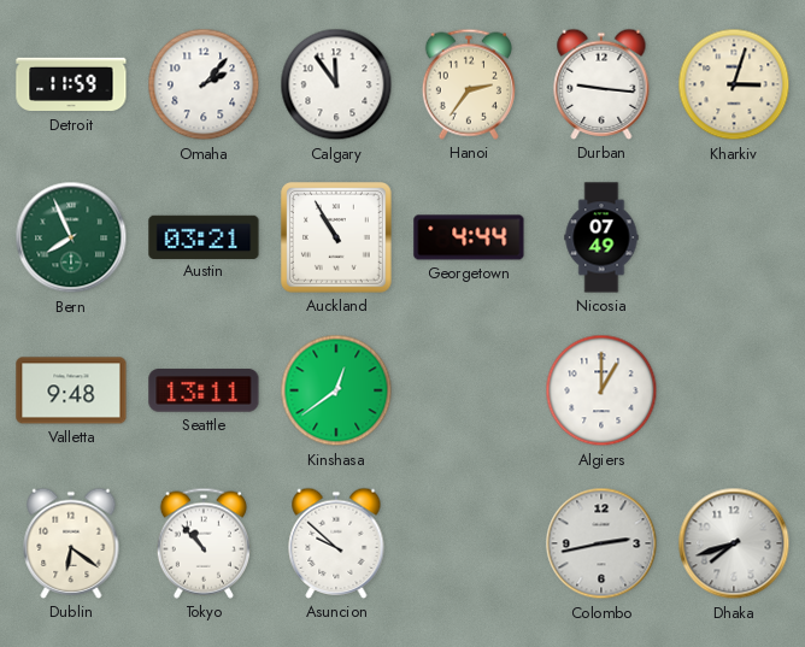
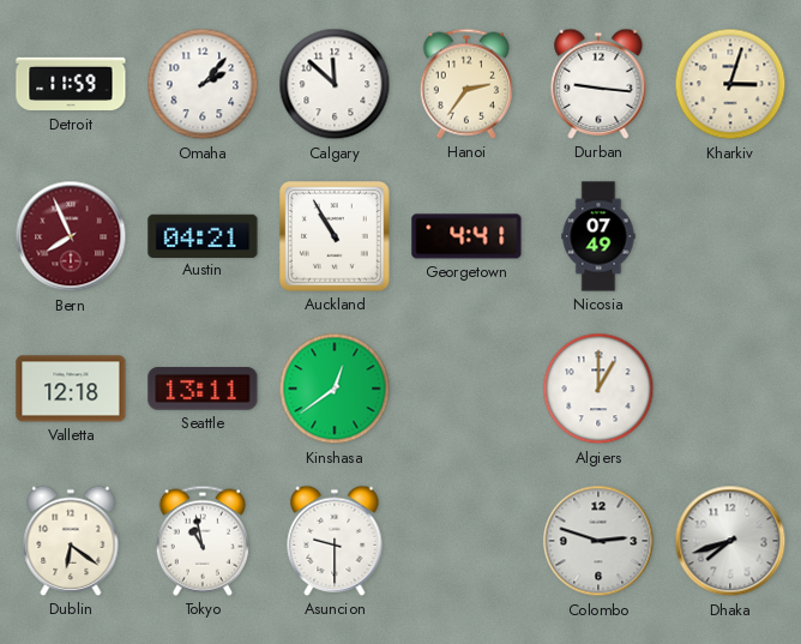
Calgary: 11:54 -> 11:52
Bern dial: green -> burgundy
Austin: 03:21 -> 04:21
Georgetown: 4:44 -> 4:41
Valletta: 9:48 -> 12:18
Tokyo: 10:53 -> 10:58
Asuncion: 9:52 -> 9:30
Colombo: 2:43 -> 2:48
